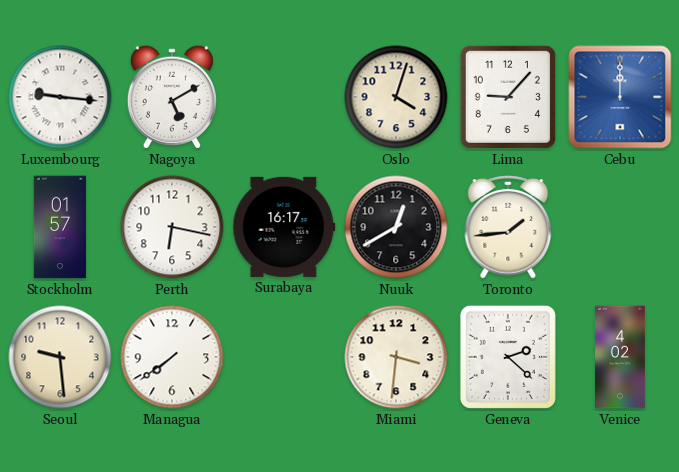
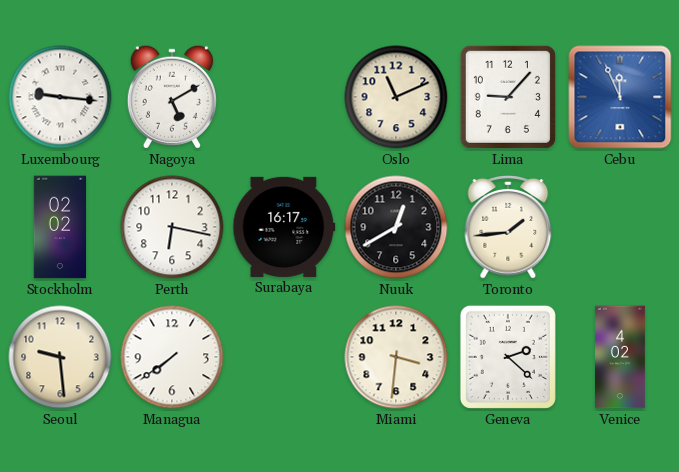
Oslo: 4:03 -> 11:11
Cebu: 12:00 -> 11:56
Stockholm: 01:57 -> 02:02
